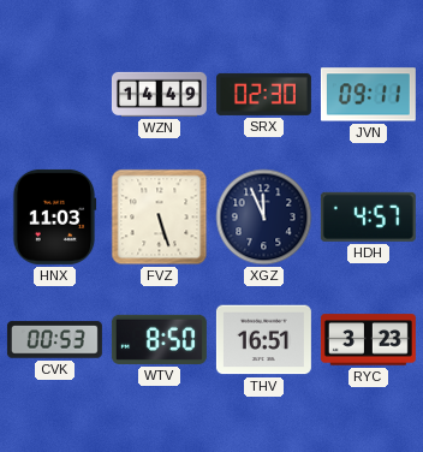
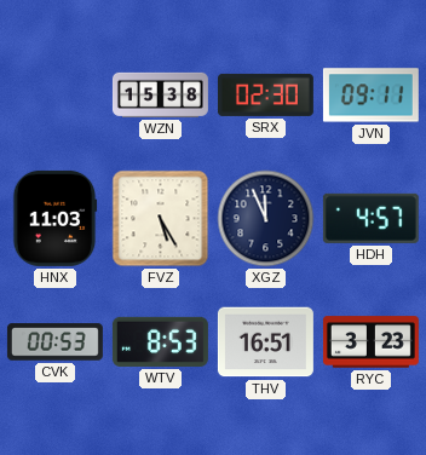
WZN: 14:49 -> 15:38
FVZ: 5:27 -> 5:25
WTV: 8:50 -> 8:53
